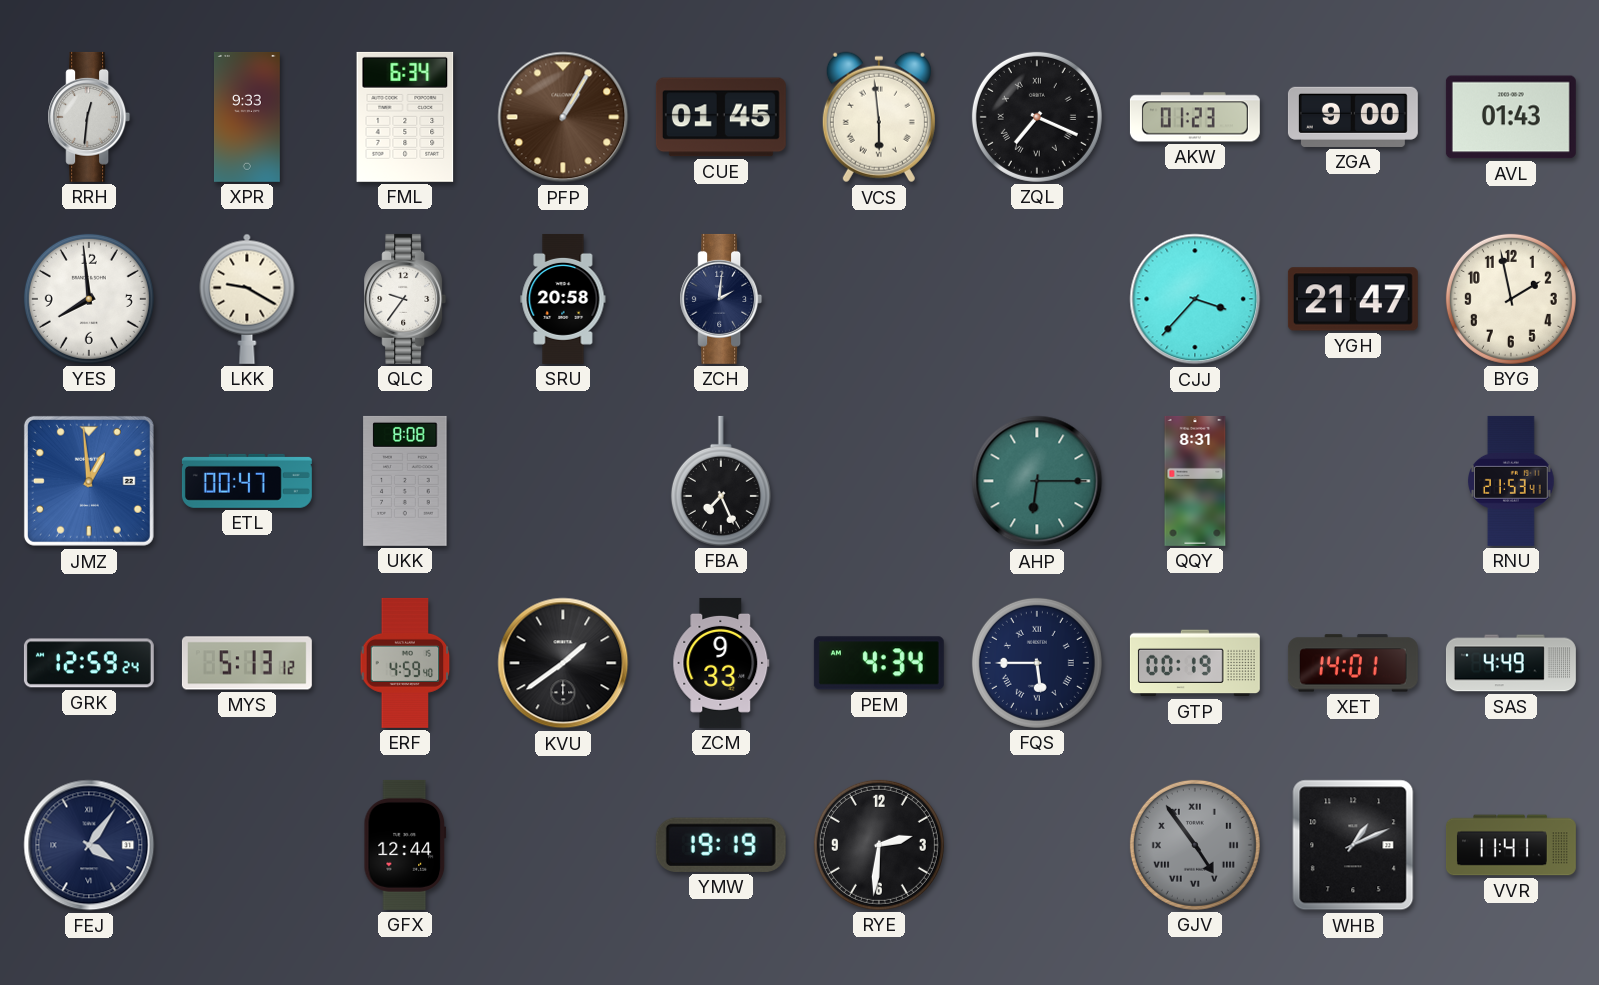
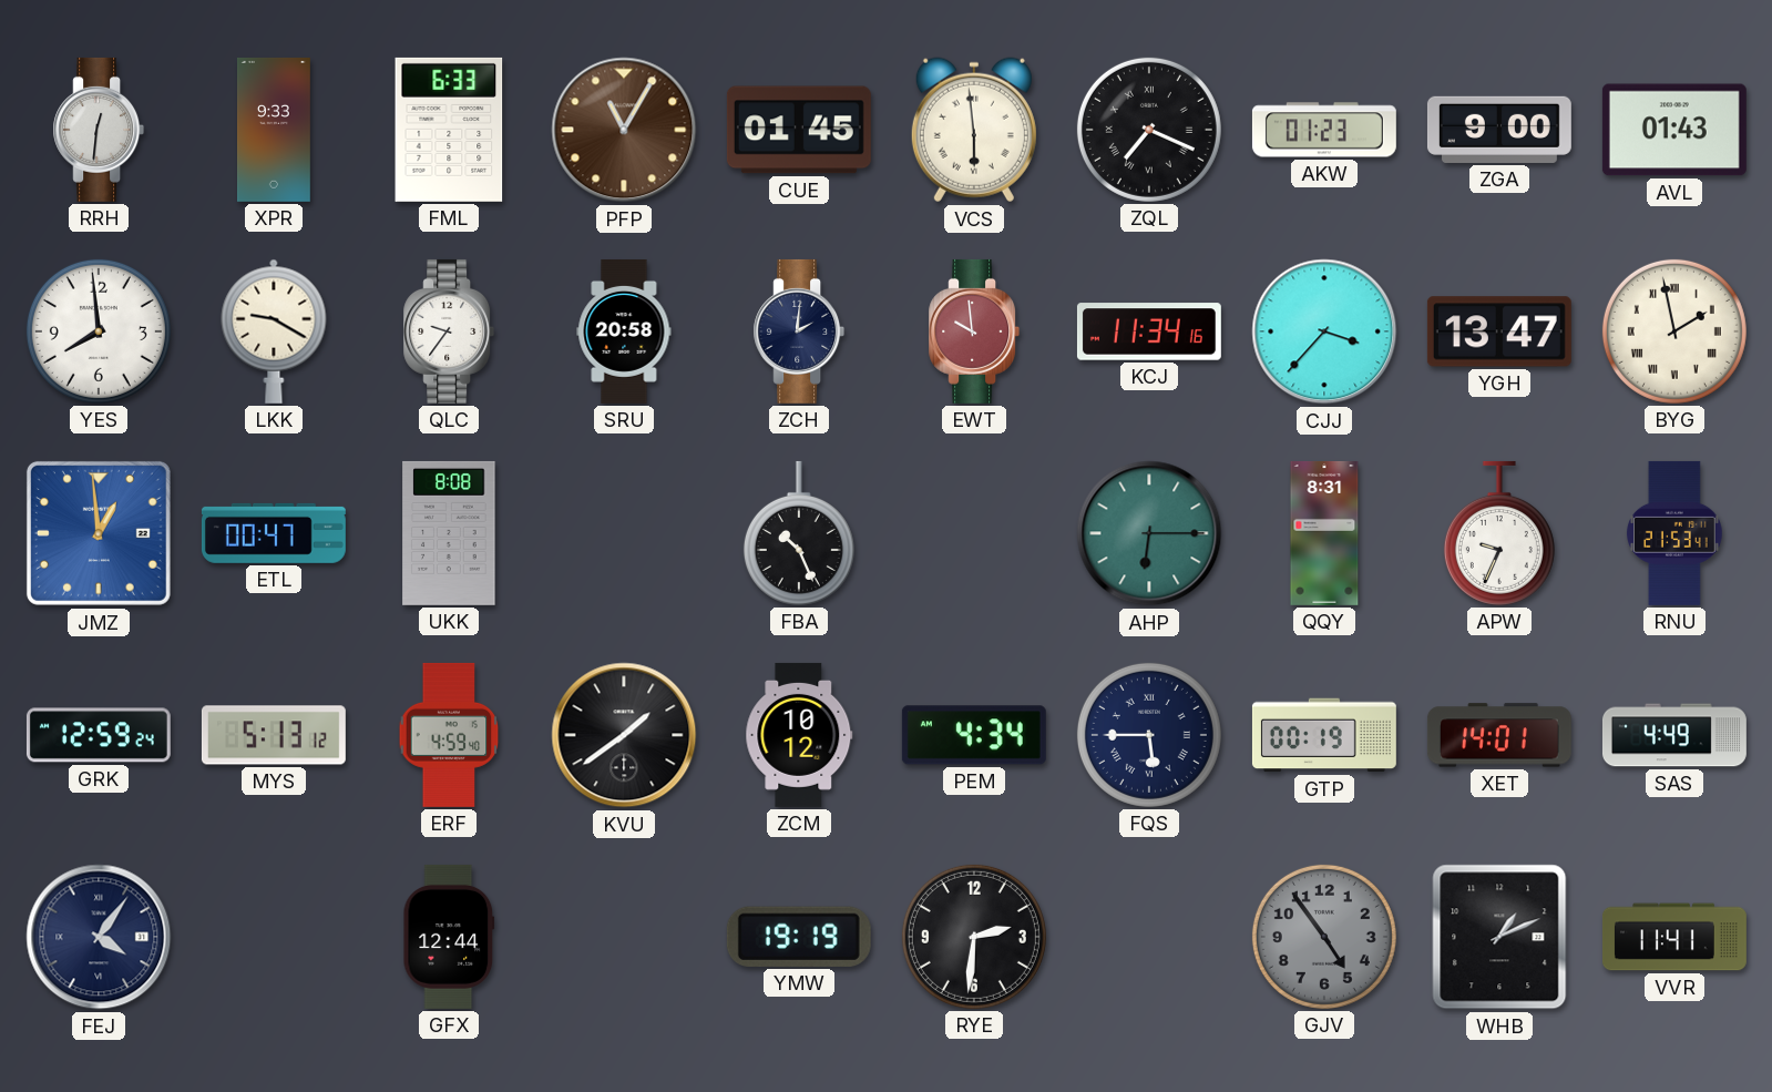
FML: 6:34 -> 6:33
PFP: 1:05 -> 11:05
EWT: none -> 9:59
KCJ: none -> 11:34
YGH: 21:47 -> 13:47
BYG numerals: Arabic -> Roman
FBA: 7:26 -> 10:26
APW: none -> 9:34
ZCM: 9:33 -> 10:12
GJV numerals: Roman -> Arabic
